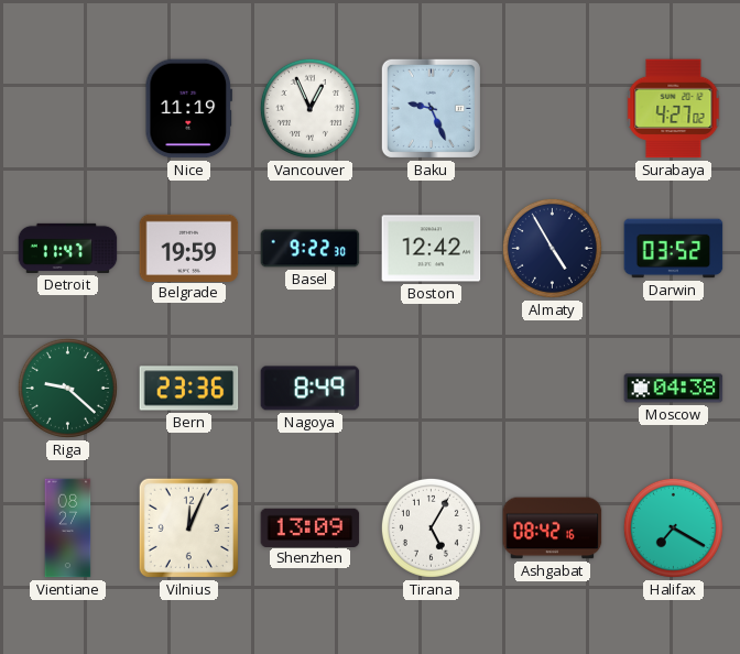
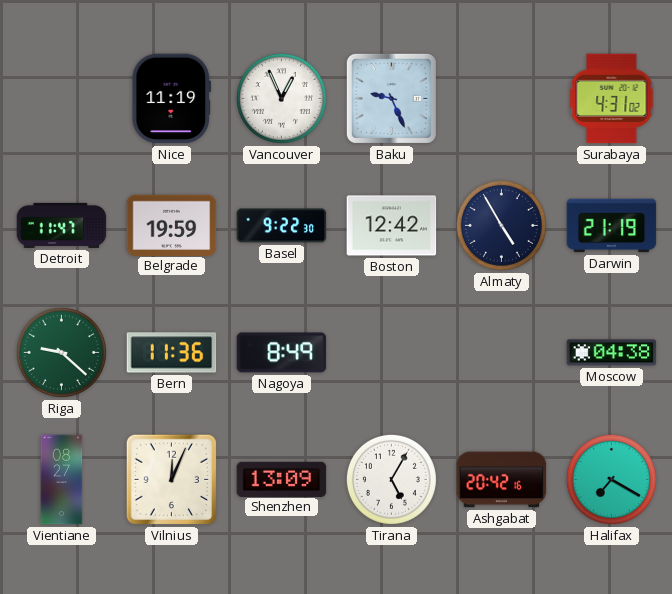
Surabaya: 4:27 -> 4:31
Darwin: 03:52 -> 21:19
Bern: 23:36 -> 11:36
Ashgabat: 08:42 -> 20:42
